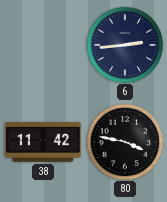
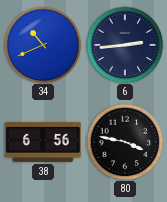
34: none -> 10:41
38: 11:42 -> 6:56
